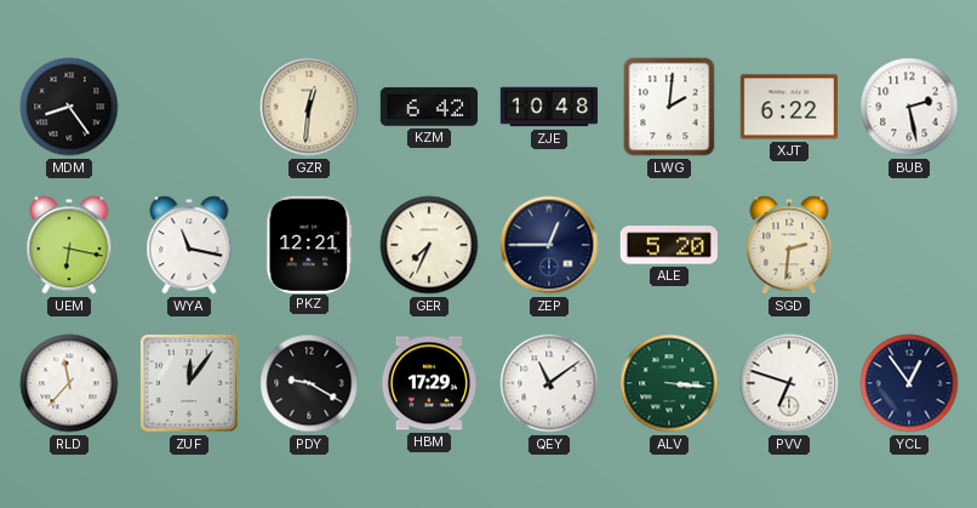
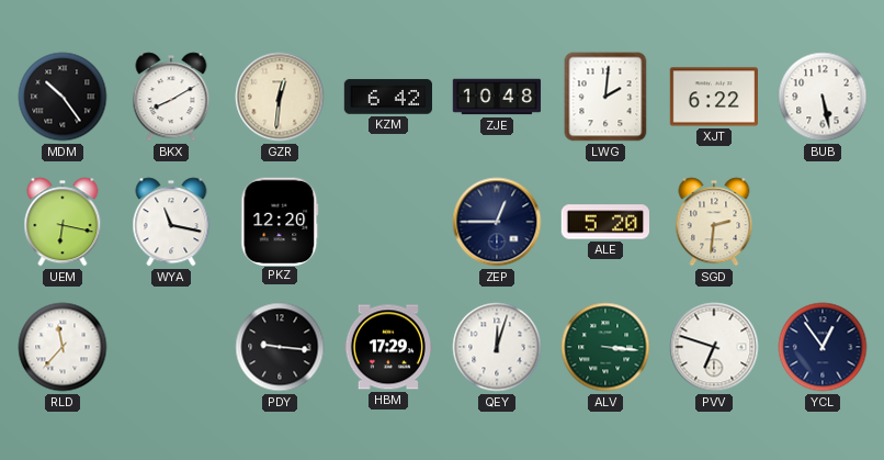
MDM: 8:24 -> 10:24
BKX: none -> 8:10
BUB: 2:28 -> 5:28
PKZ: 12:21 -> 12:20
GER: 7:34 -> none
ZUF: 12:06 -> none
PDY: 9:20 -> 9:16
QEY: 11:09 -> 12:03
